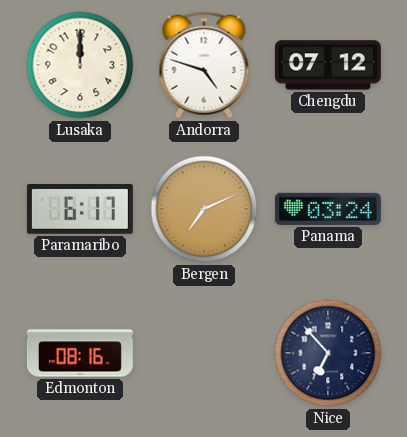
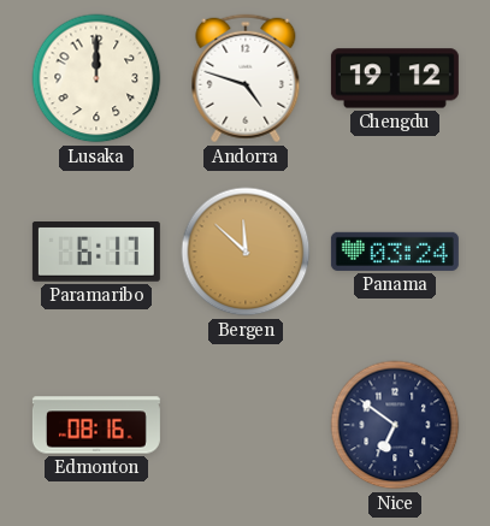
Chengdu: 07:12 -> 19:12
Bergen: 7:11 -> 11:52
Nice: 6:53 -> 6:51
